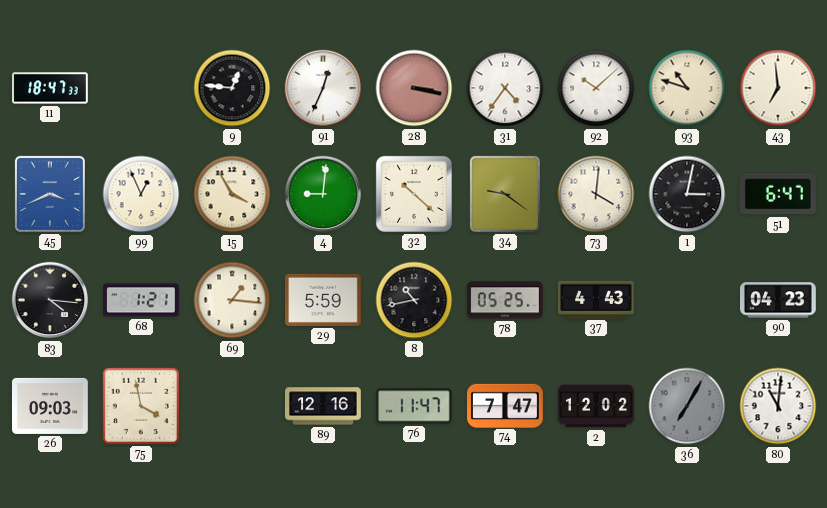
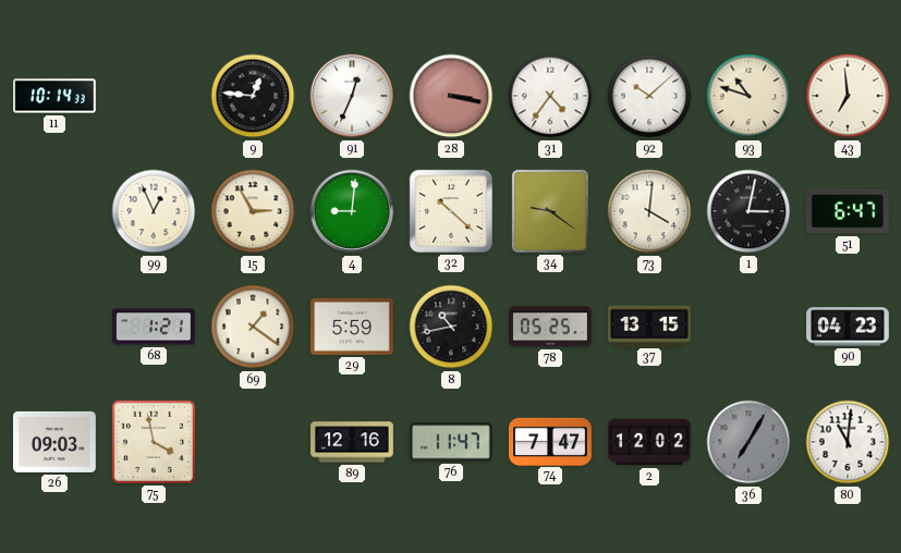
11: 18:47 -> 10:14
45: 3:41 -> none
15: 3:55 -> 2:55
83: 4:16 -> none
69: 1:16 -> 1:21
37: 4:43 -> 13:15
